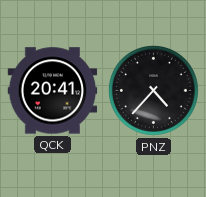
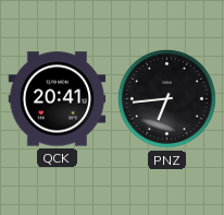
PNZ: 4:37 -> 6:44
